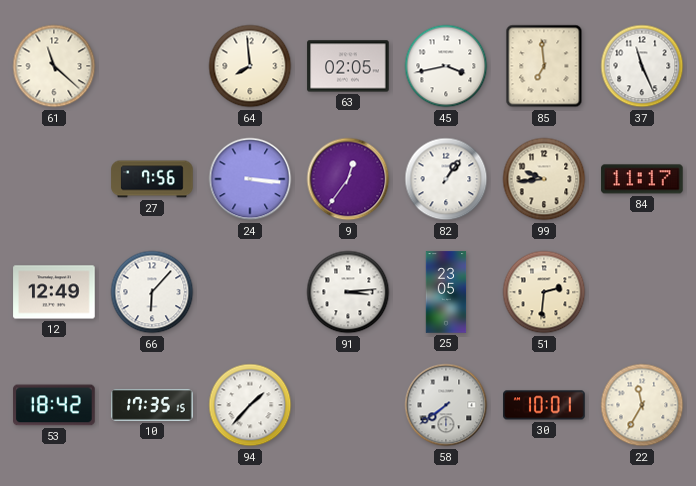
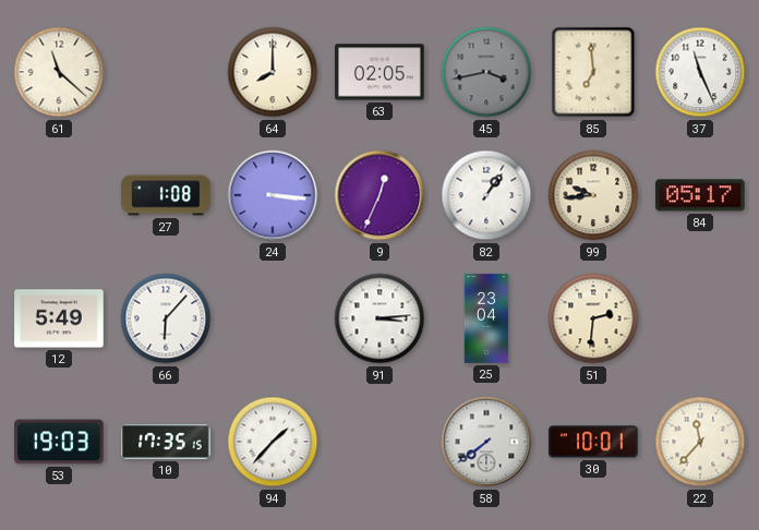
64: 7:59 -> 8:00
45 dial: white -> grey
27: 7:56 -> 1:08
9: 12:36 -> 12:34
84: 11:17 -> 05:17
12: 12:49 -> 5:49
25: 23:05 -> 23:04
53: 18:42 -> 19:03
22: 11:35 -> 11:37
